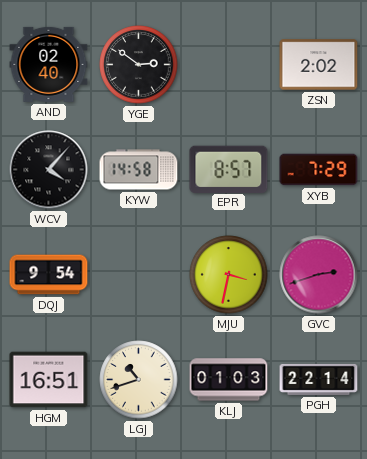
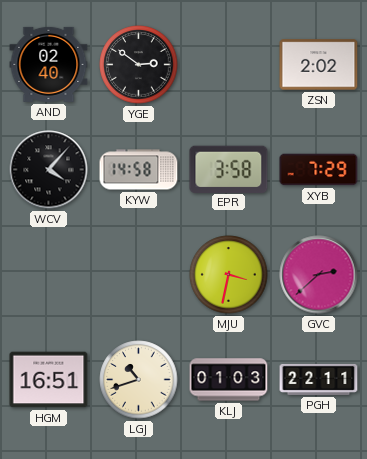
EPR: 8:57 -> 3:58
DQJ: 9:54 -> none
GVC: 2:42 -> 2:38
PGH: 22:14 -> 22:11
